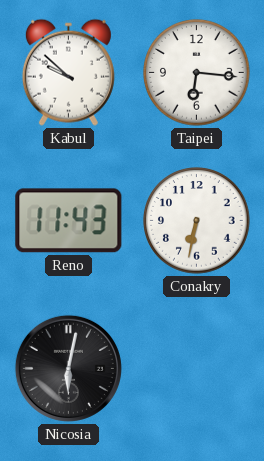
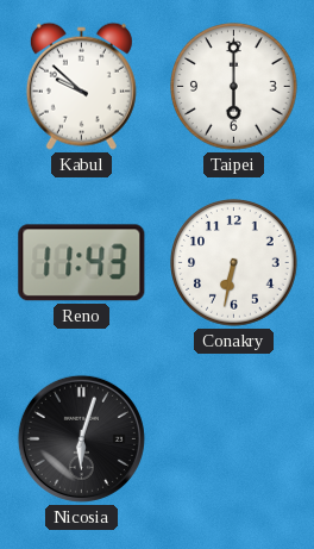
Taipei: 6:16 -> 6:00
Nicosia: 6:02 -> 6:03
